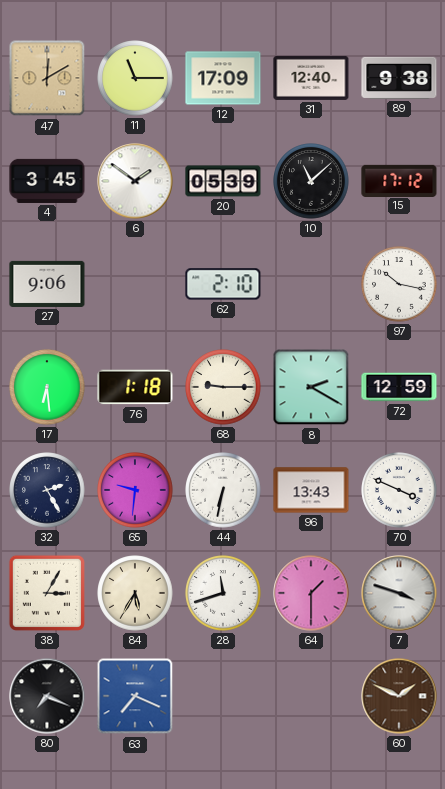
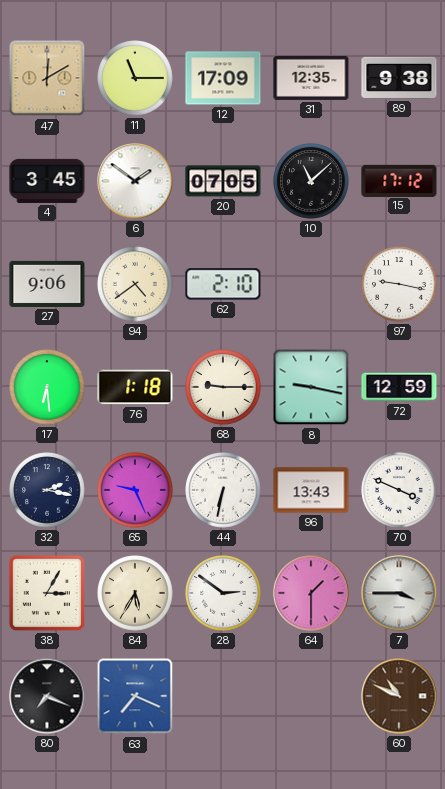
31: 12:40 -> 12:35
20: 05:39 -> 07:05
94: none -> 4:39
97: 10:17 -> 9:17
8: 2:20 -> 9:17
32: 2:25 -> 2:17
65: 9:31 -> 9:26
28: 11:42 -> 2:51
7: 3:48 -> 3:45
60: 1:49 -> 10:49
